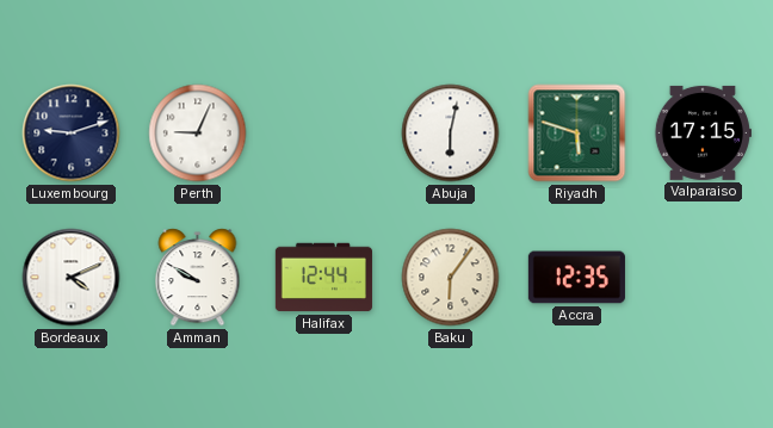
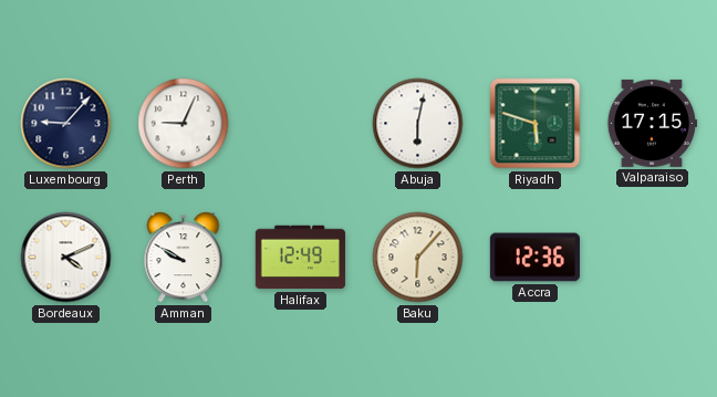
Luxembourg: 9:12 -> 9:07
Halifax: 12:44 -> 12:49
Baku: 6:06 -> 6:07
Accra: 12:35 -> 12:36
